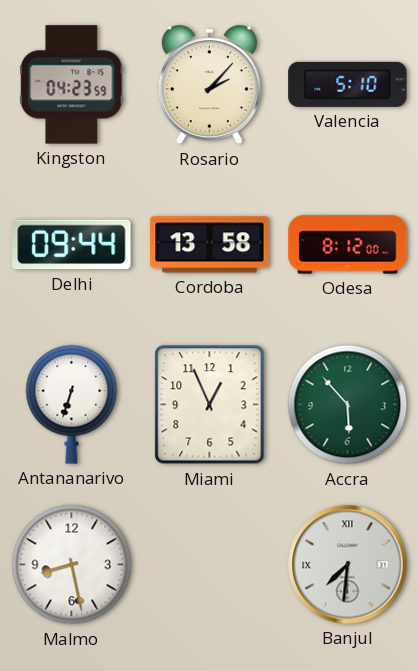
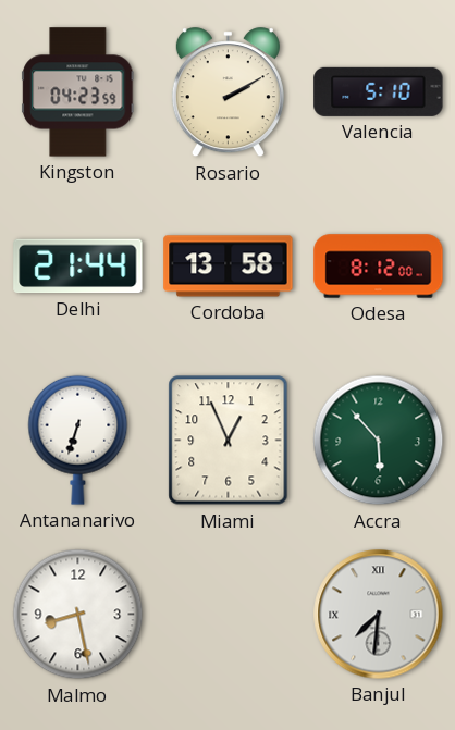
Rosario: 2:07 -> 2:10
Delhi: 09:44 -> 21:44
